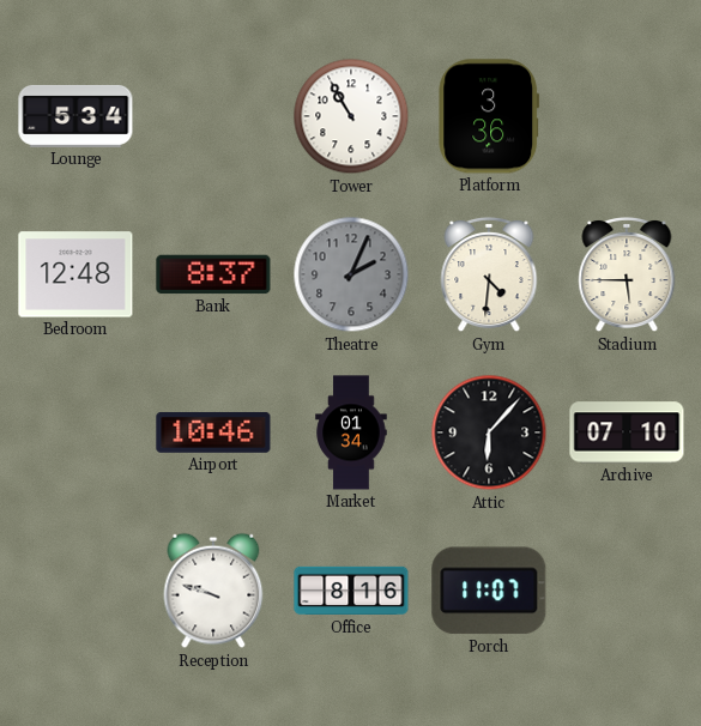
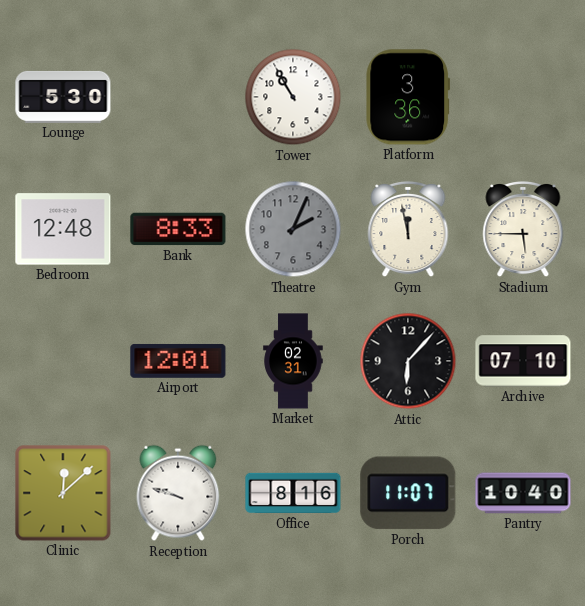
Lounge: 5:34 -> 5:30
Bank: 8:37 -> 8:33
Gym: 4:31 -> 11:58
Airport: 10:46 -> 12:01
Market: 01:34 -> 02:31
Clinic: none -> 12:08
Pantry: none -> 10:40
